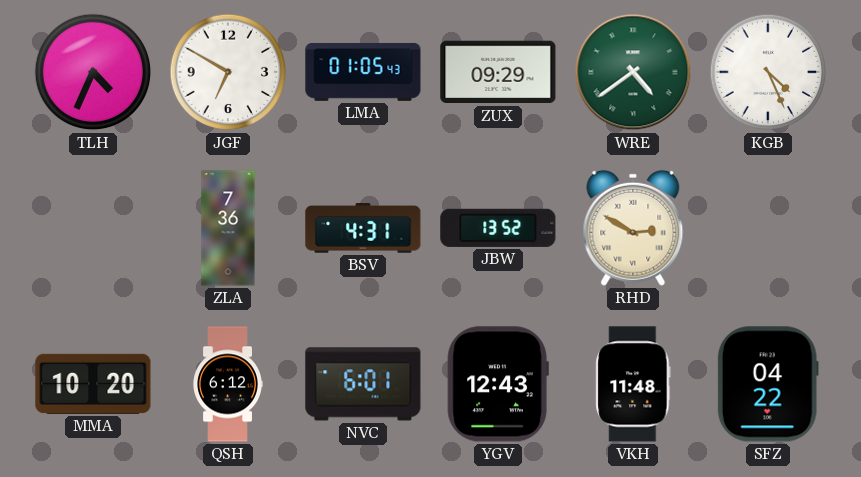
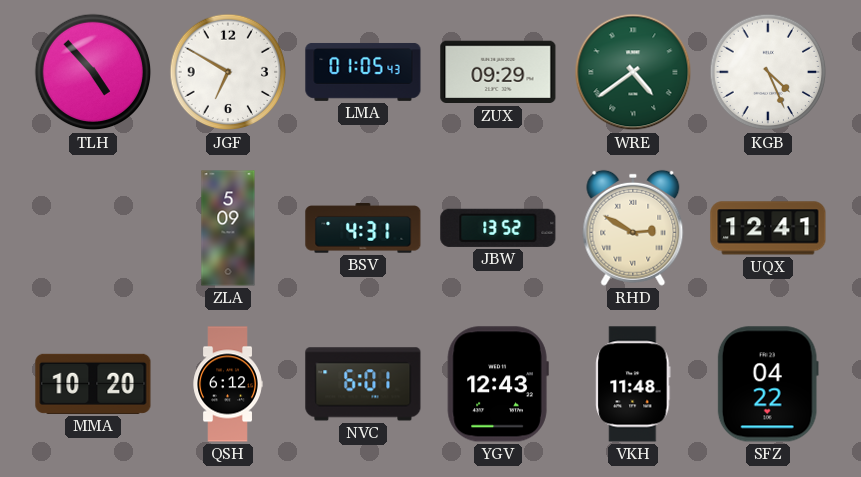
TLH: 4:34 -> 4:53
ZLA: 7:36 -> 5:09
UQX: none -> 12:41
